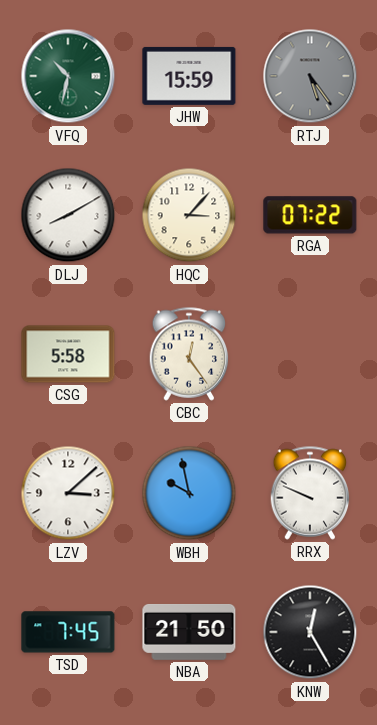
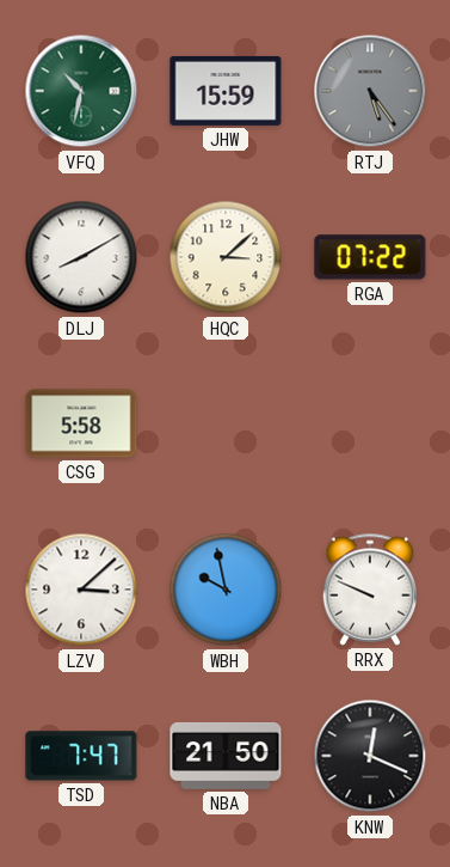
HQC: 3:07 -> 3:08
CBC: 12:24 -> none
TSD: 7:45 -> 7:47
KNW: 12:25 -> 12:19
